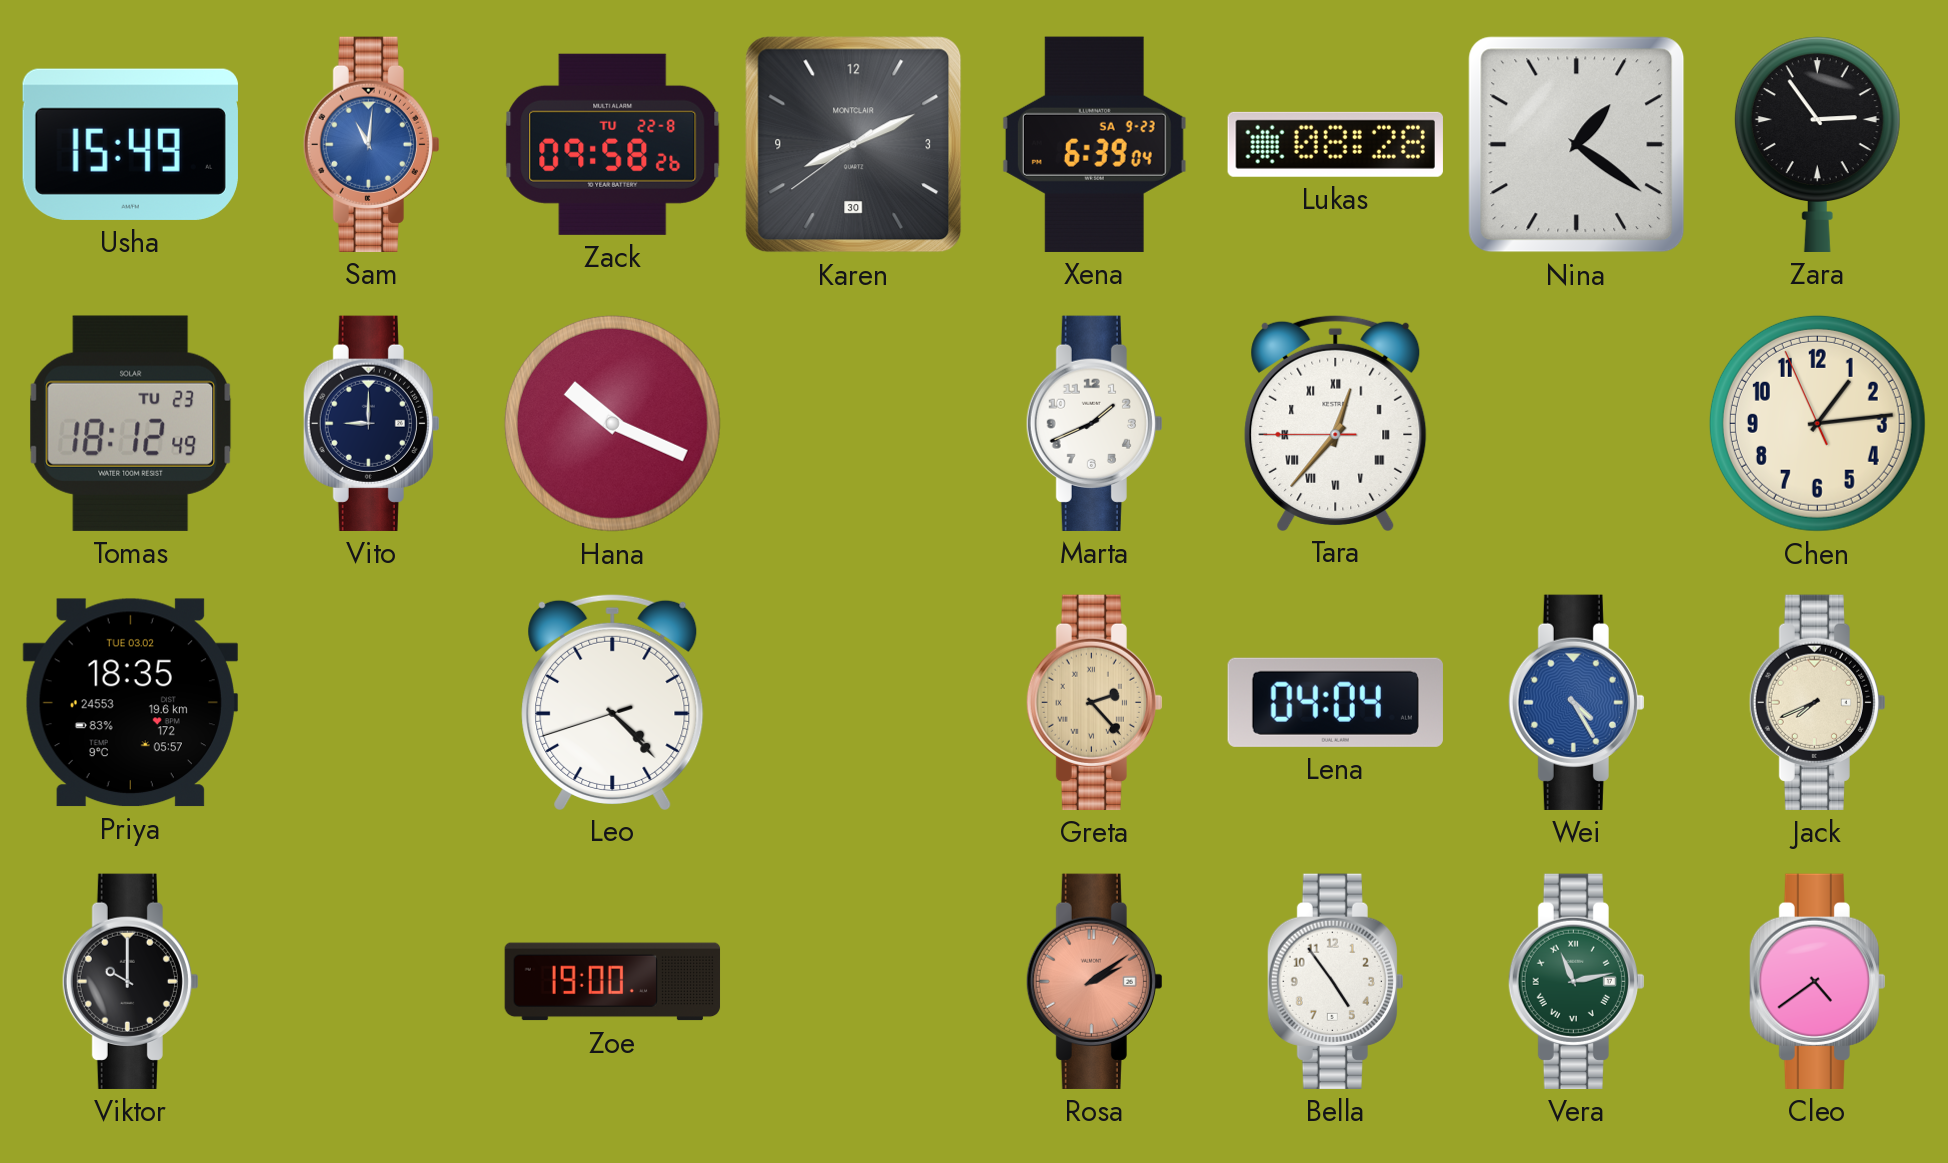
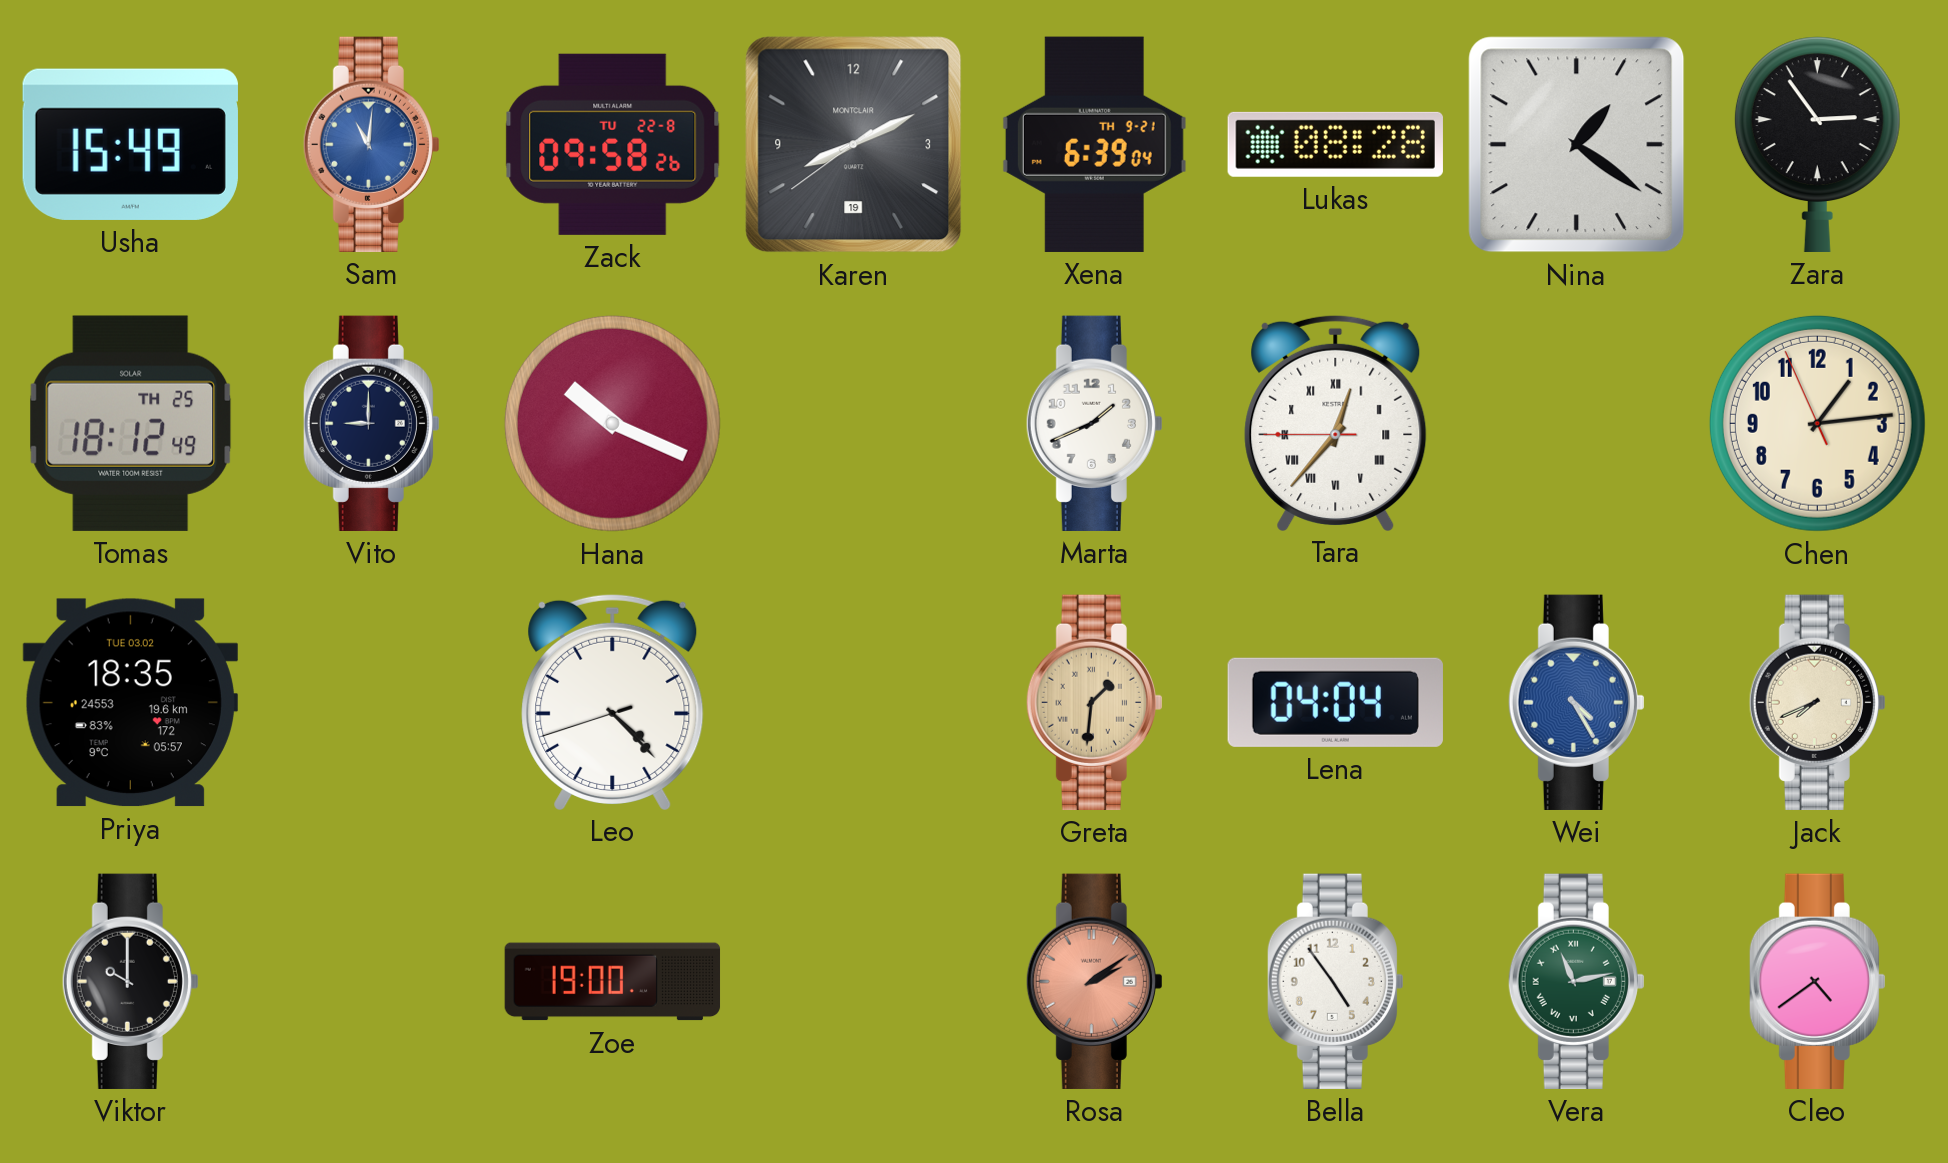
Karen date: 30 -> 19
Xena date: SA 9-23 -> TH 9-21
Tomas date: TU 23 -> TH 25
Greta: 2:23 -> 1:31
